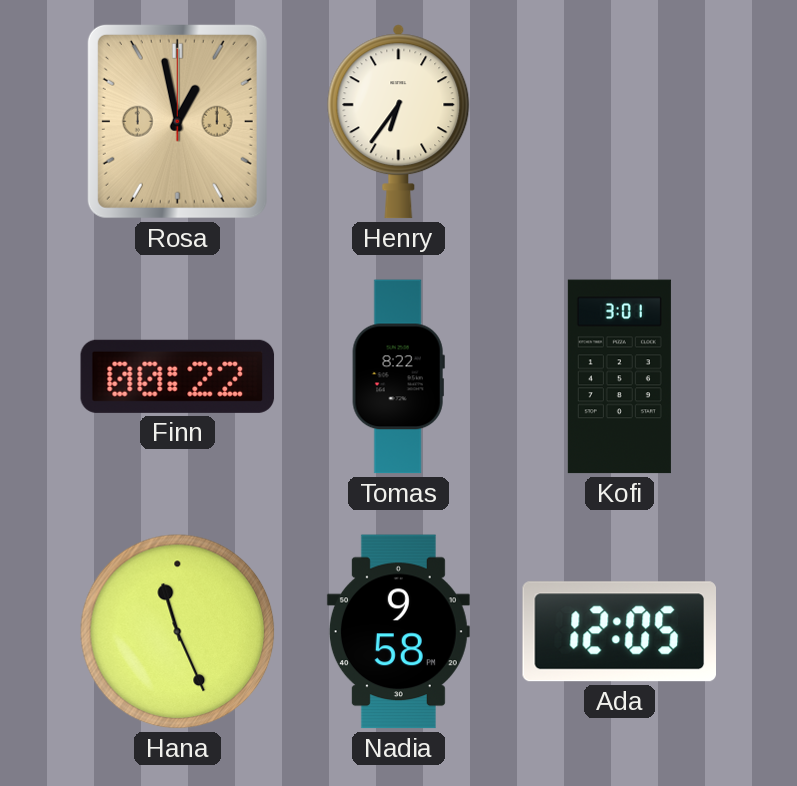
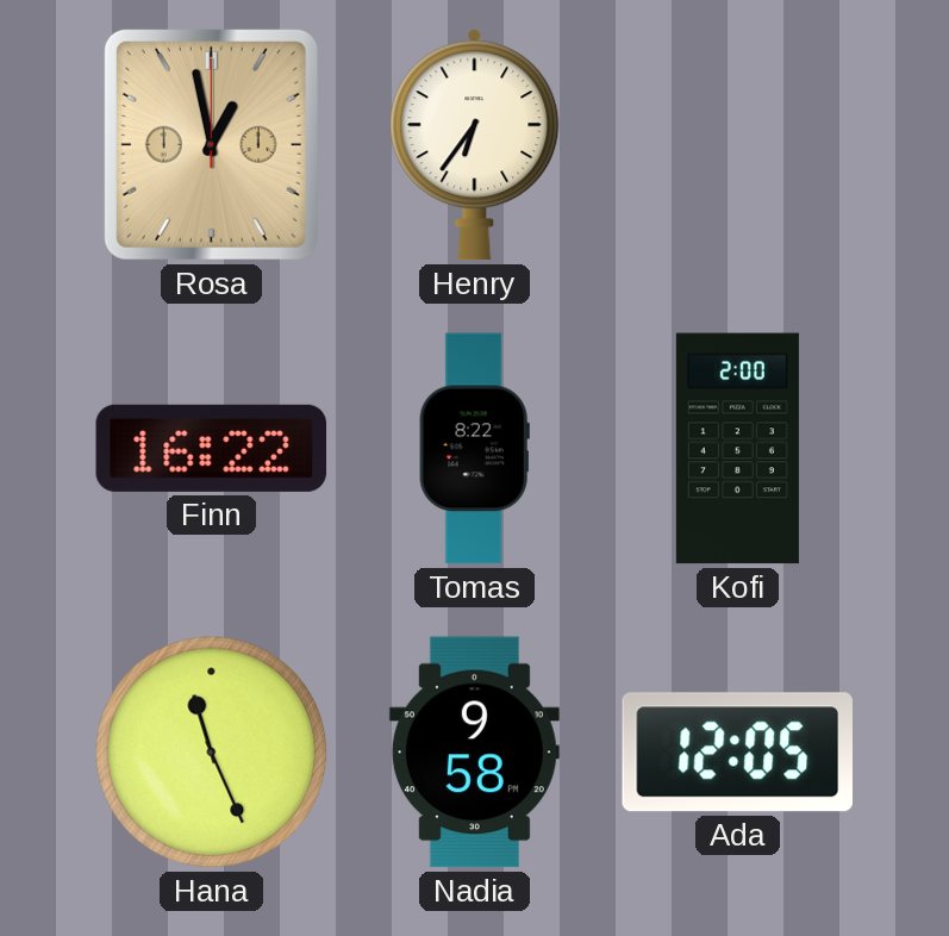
Finn: 00:22 -> 16:22
Kofi: 3:01 -> 2:00
